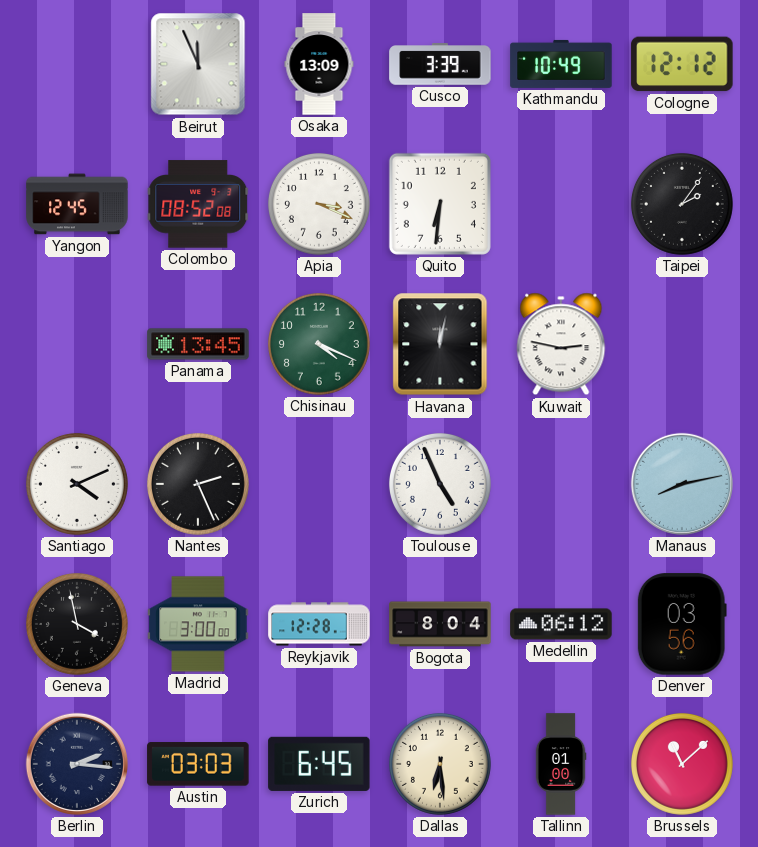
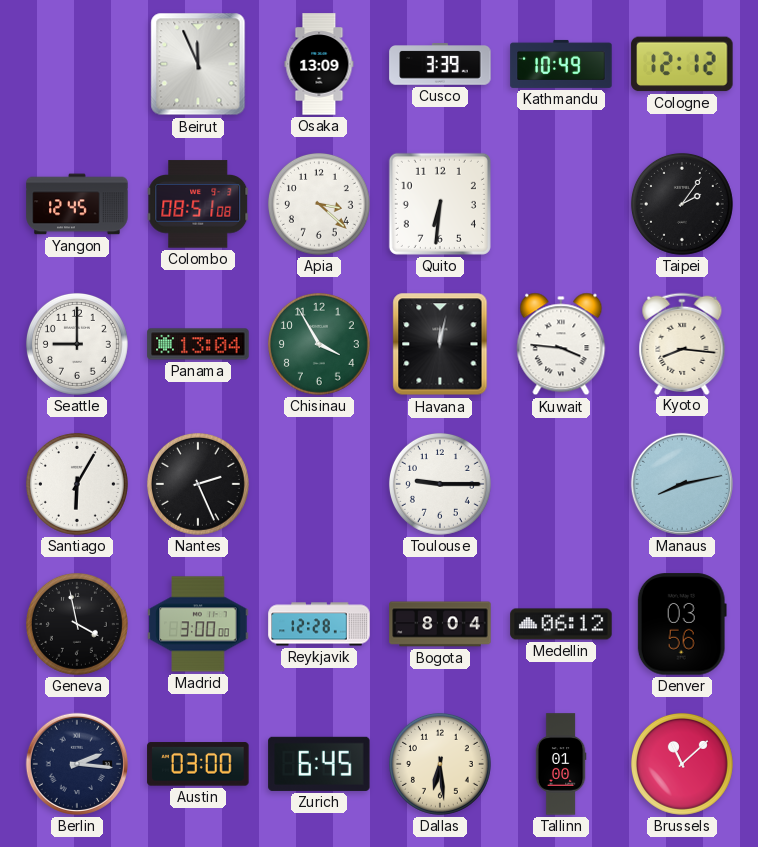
Colombo: 08:52 -> 08:51
Apia: 3:19 -> 3:22
Seattle: none -> 9:00
Panama: 13:45 -> 13:04
Chisinau: 4:19 -> 3:55
Kuwait: 2:47 -> 3:46
Kyoto: none -> 8:16
Santiago: 4:11 -> 6:05
Toulouse: 4:56 -> 9:15
Austin: 03:03 -> 03:00
